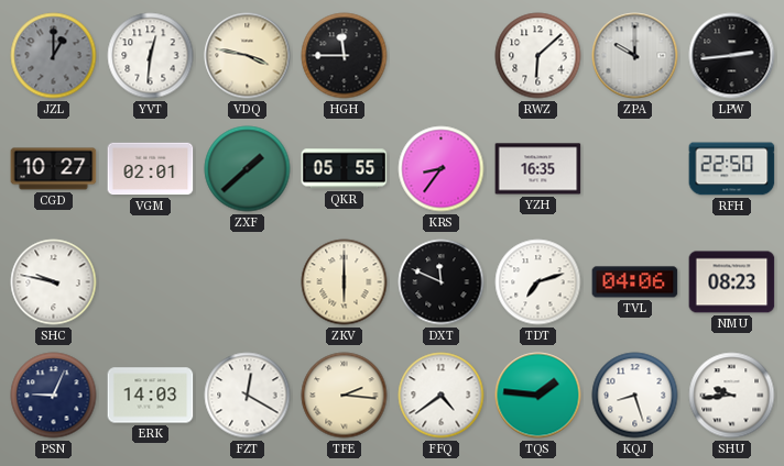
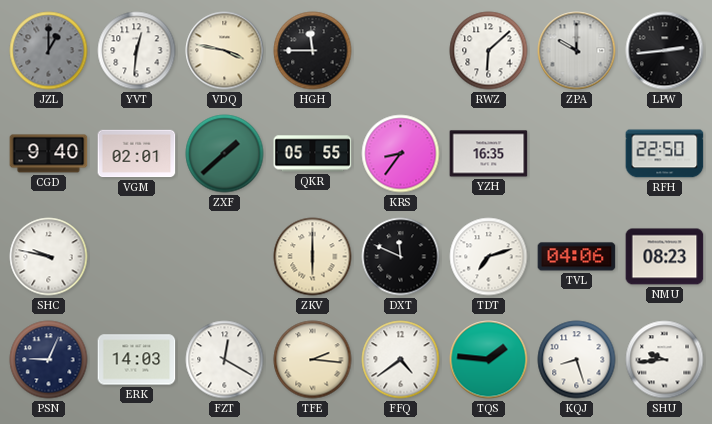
CGD: 10:27 -> 9:40
